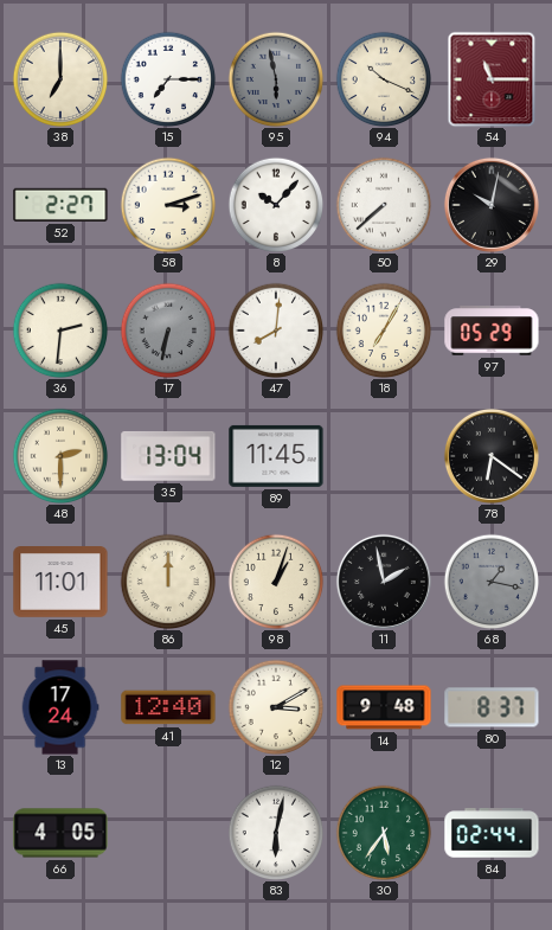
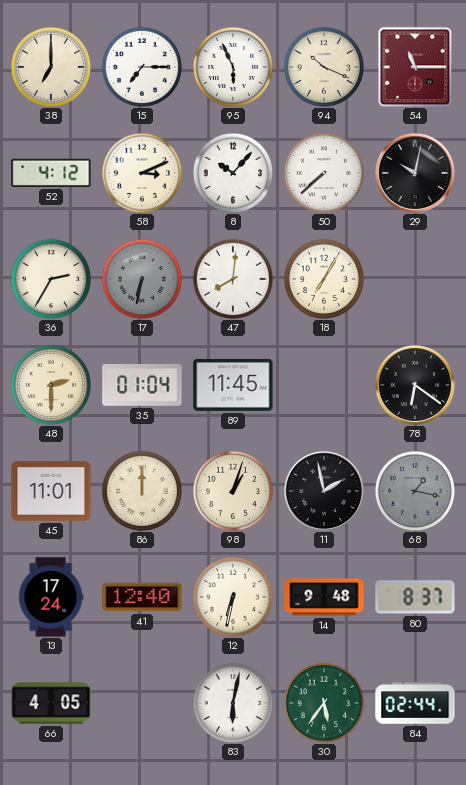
95: 5:58 -> 5:56
95 dial: grey -> white
52: 2:27 -> 4:12
58: 3:12 -> 3:11
36: 2:31 -> 2:35
97: 05:29 -> none
35: 13:04 -> 01:04
12: 3:10 -> 6:32
